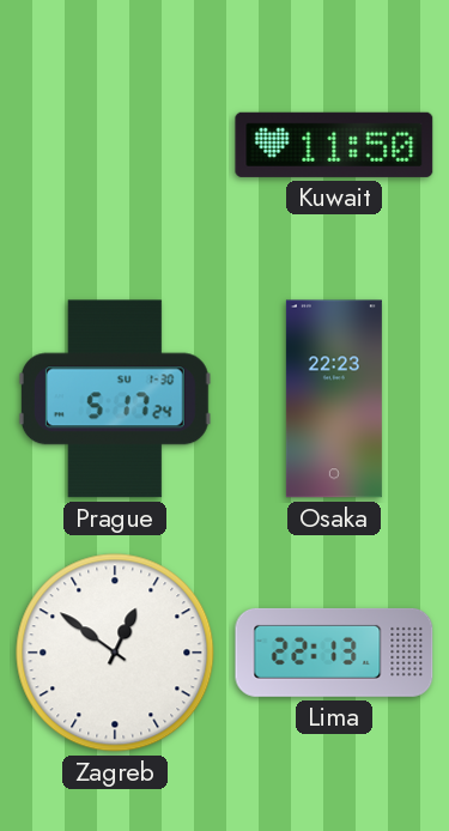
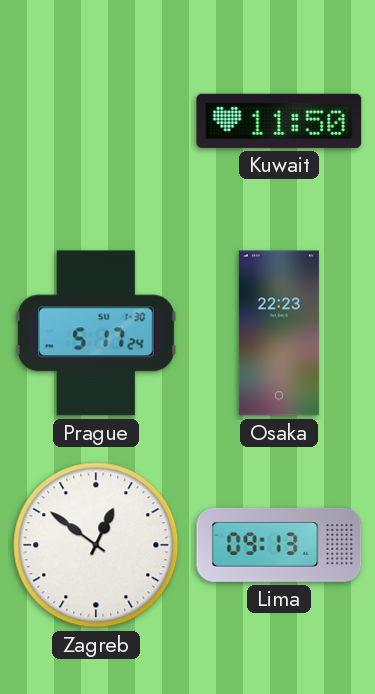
Lima: 22:13 -> 09:13
